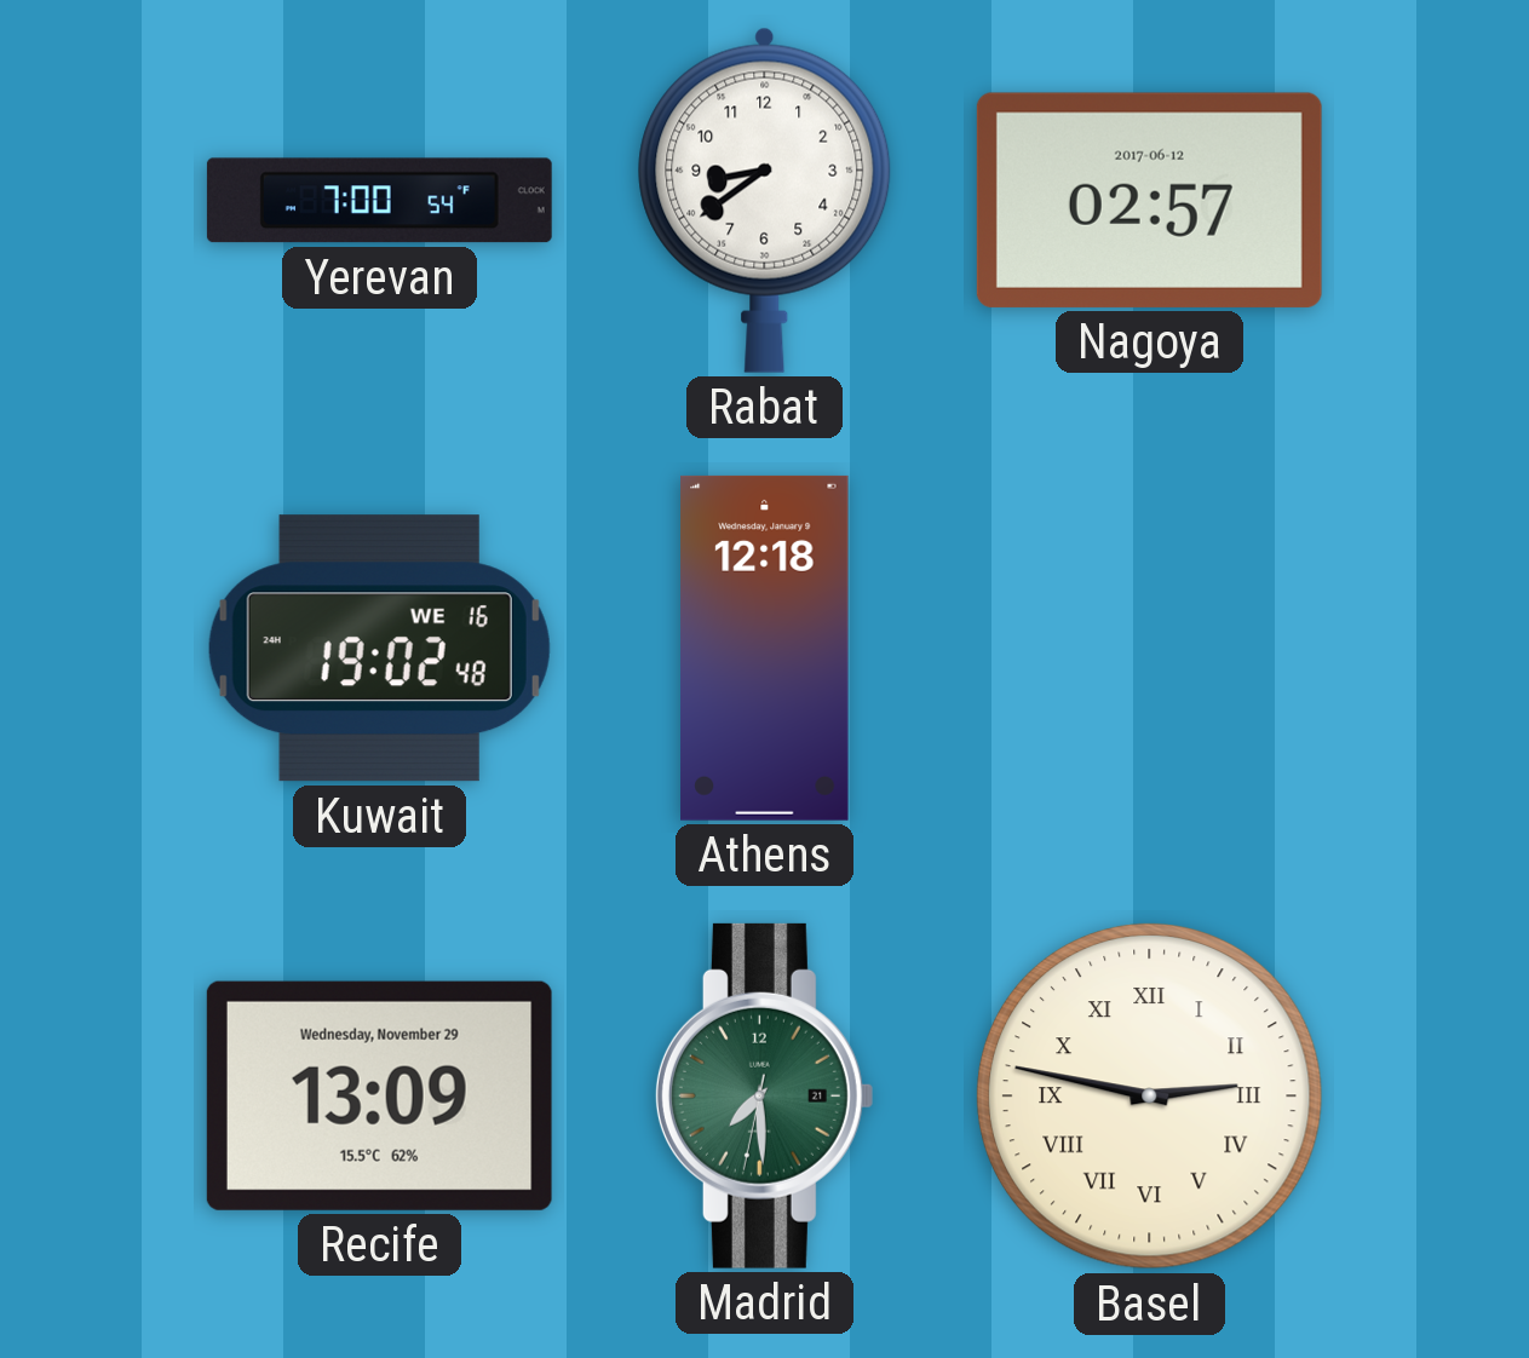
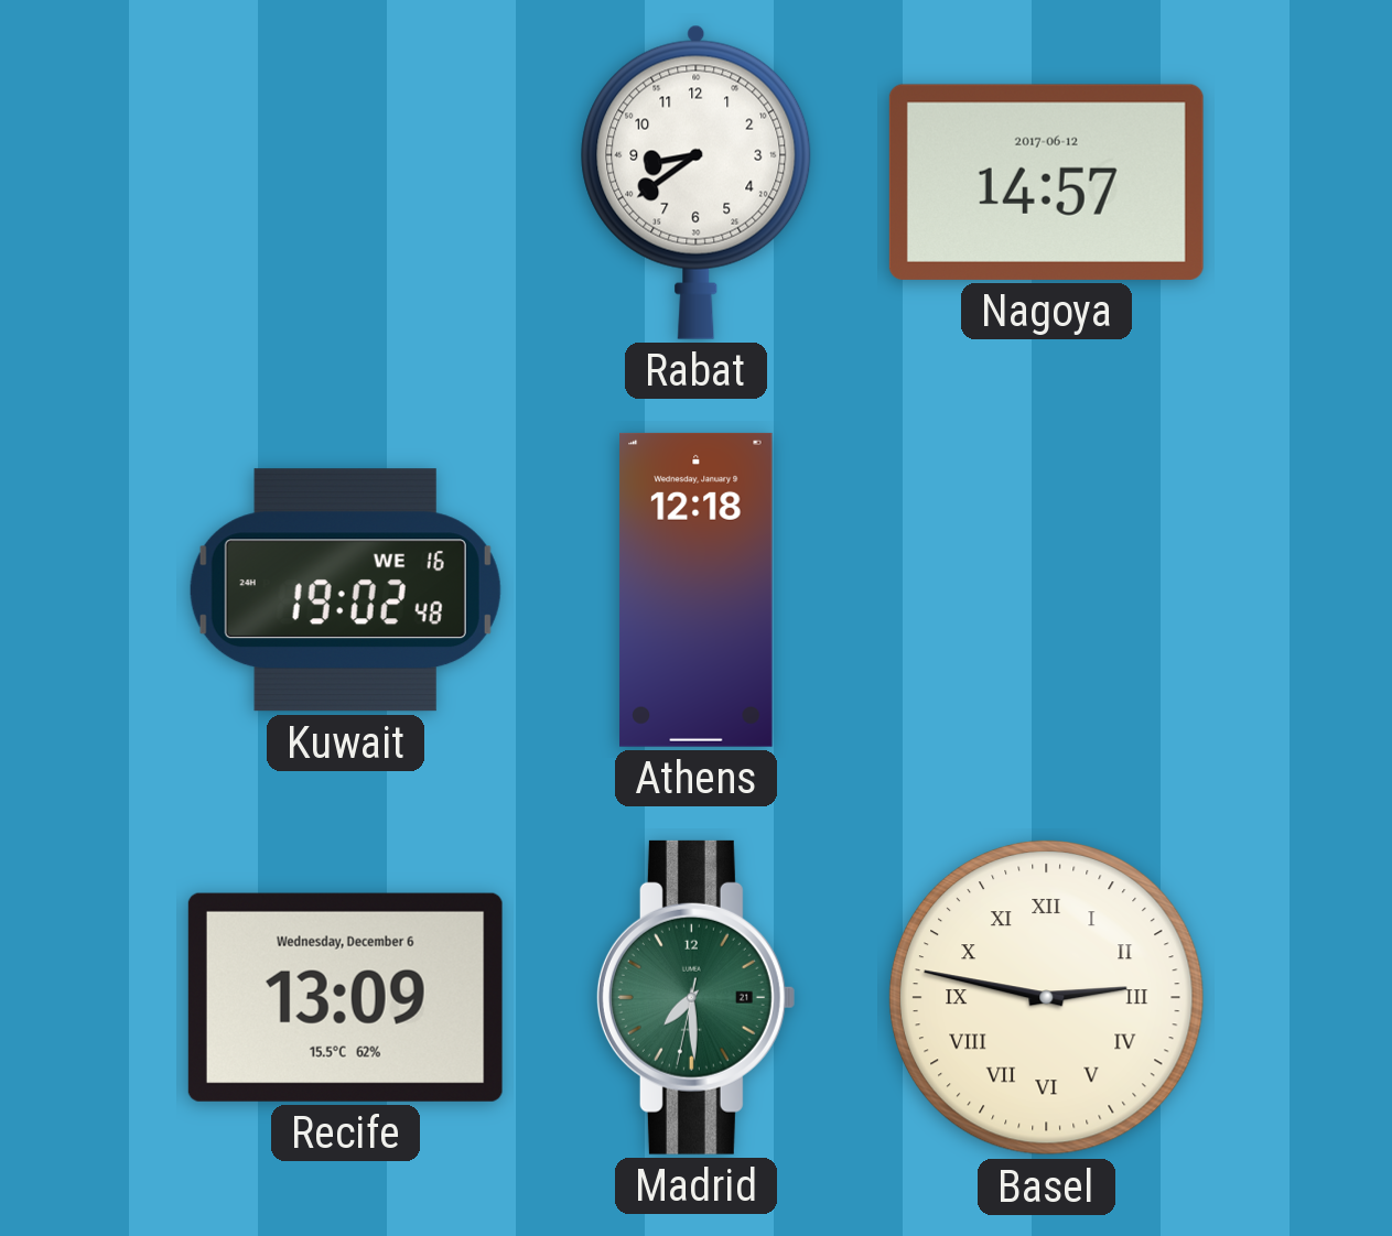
Yerevan: 7:00 -> none
Nagoya: 02:57 -> 14:57
Recife date: Wednesday, November 29 -> Wednesday, December 6
